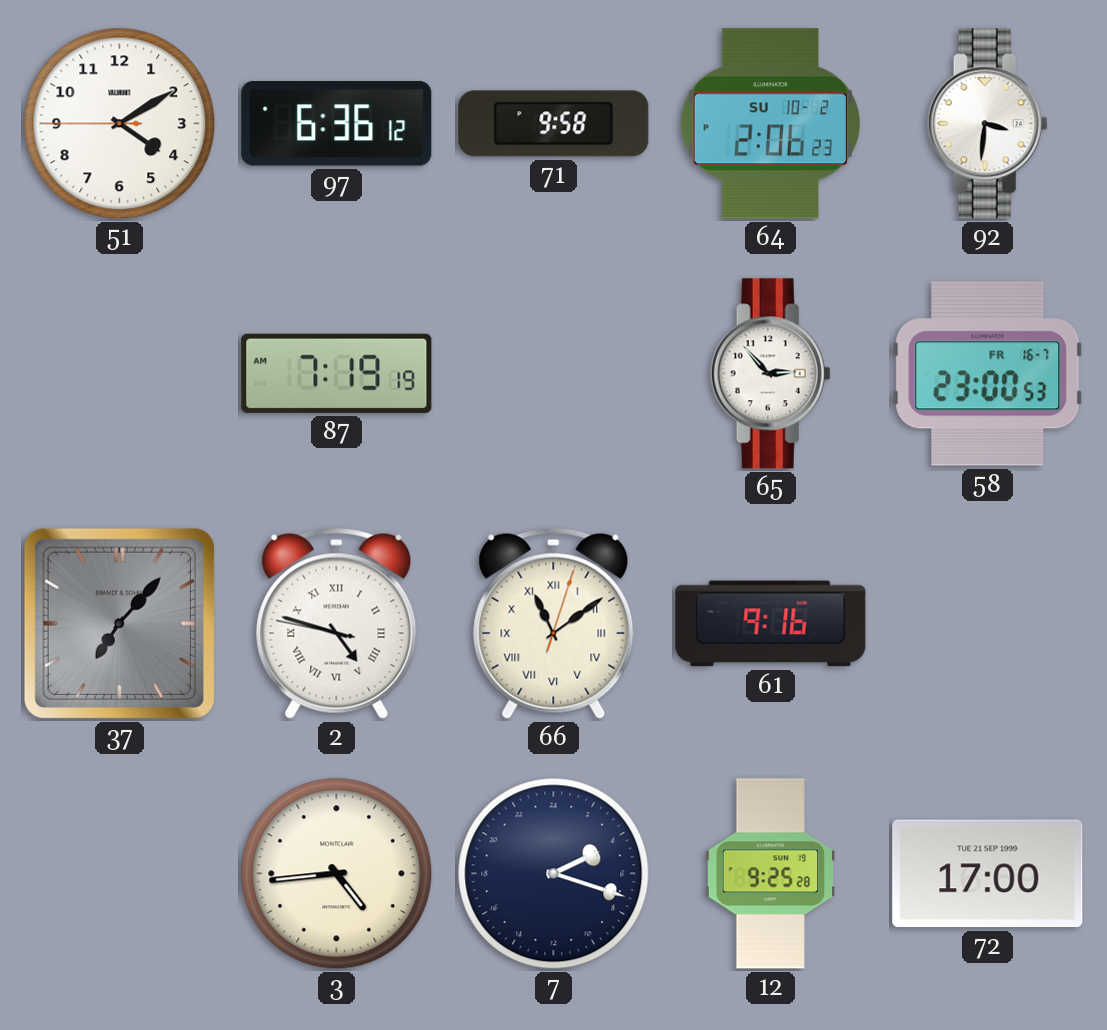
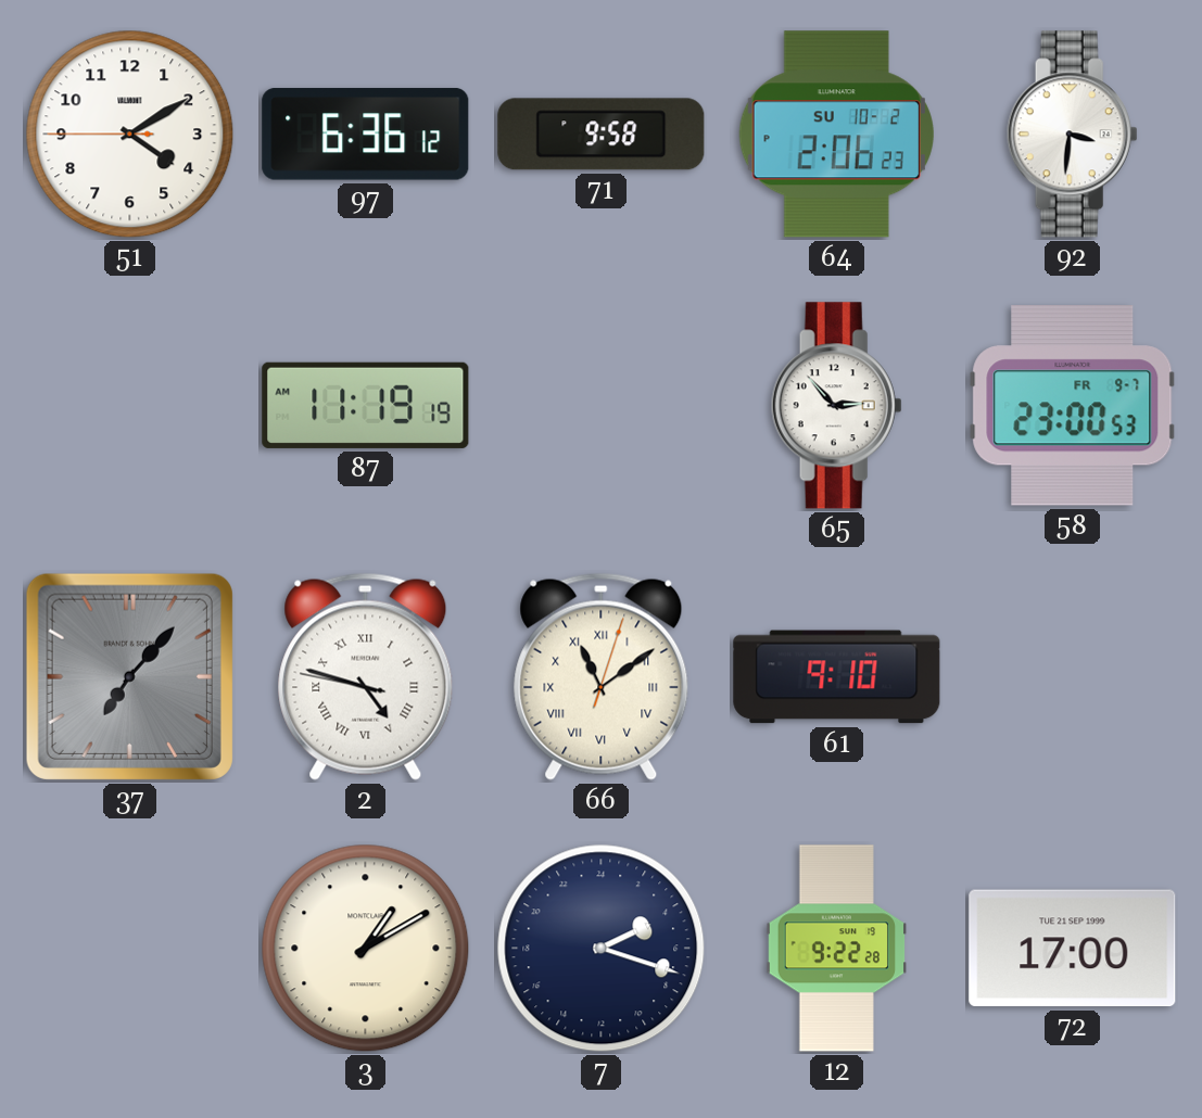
87: 7:19 -> 11:19
58 date: FR 16-7 -> FR 9-7
61: 9:16 -> 9:10
3: 4:44 -> 1:10
12: 9:25 -> 9:22
